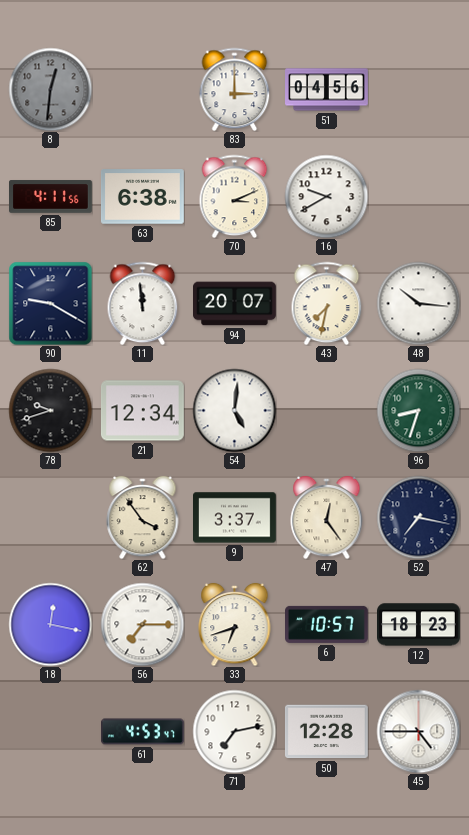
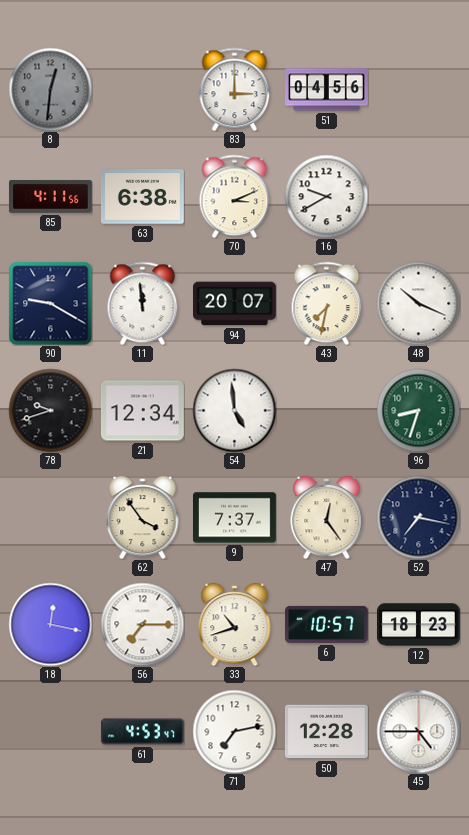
48: 10:16 -> 10:19
54: 5:01 -> 4:59
9: 3:37 -> 7:37
33: 6:42 -> 10:42
